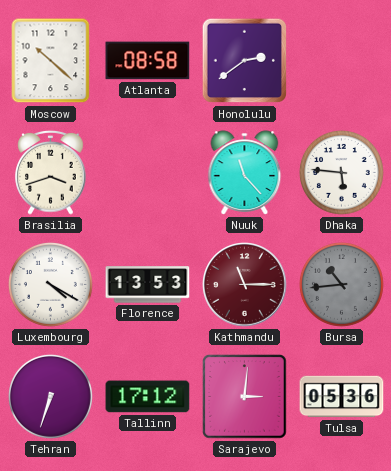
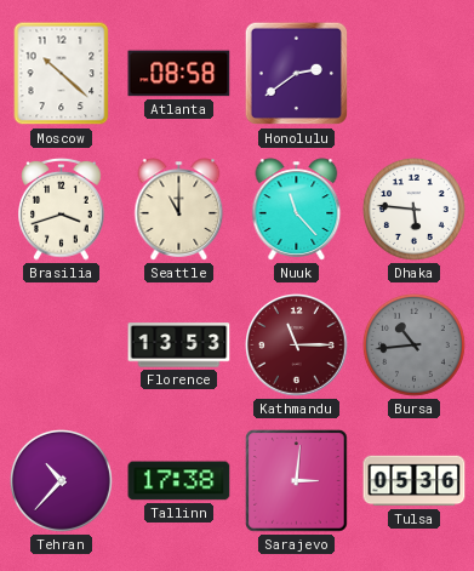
Seattle: none -> 11:00
Luxembourg: 4:20 -> none
Tehran: 6:33 -> 10:37
Tallinn: 17:12 -> 17:38
